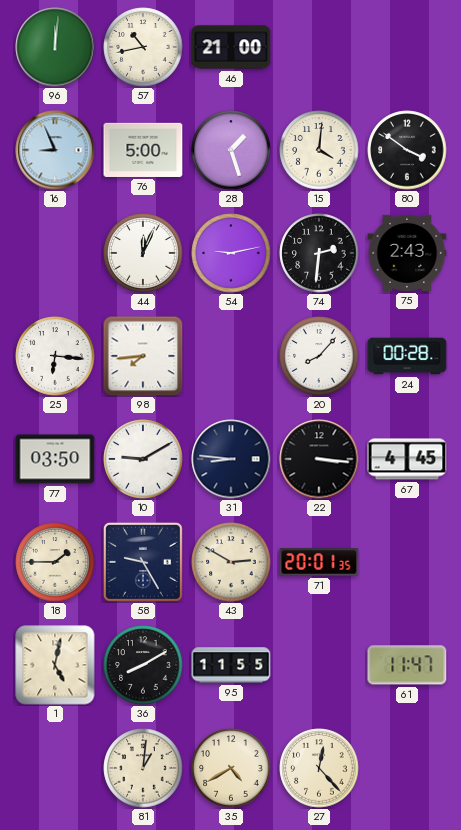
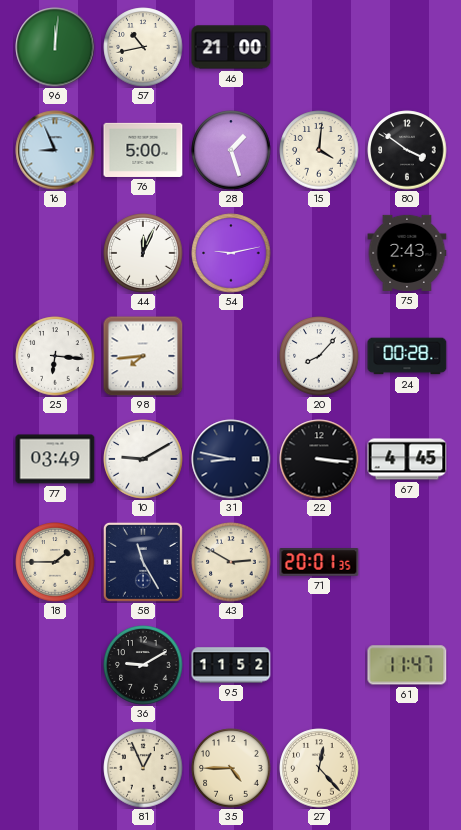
74: 2:31 -> none
77: 03:50 -> 03:49
31: 8:46 -> 8:47
58: 9:25 -> 11:25
1: 5:02 -> none
36: 8:10 -> 9:10
95: 11:55 -> 11:52
81: 1:01 -> 12:56
35: 4:40 -> 4:45
